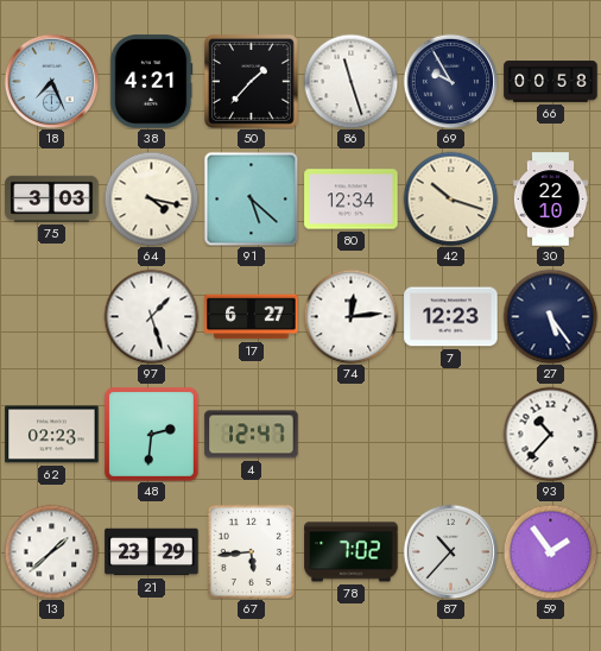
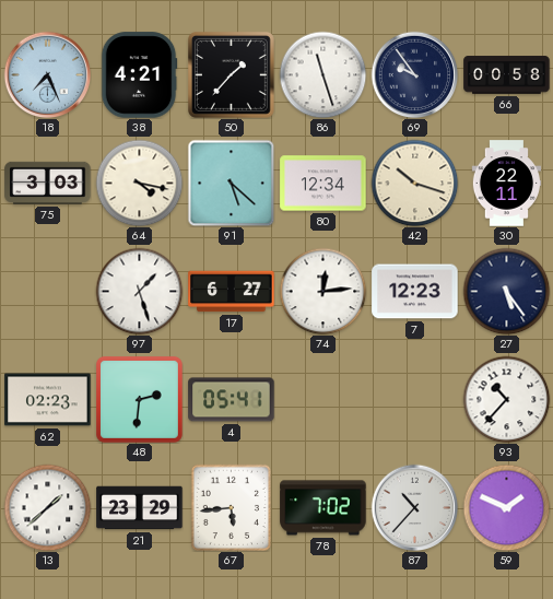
69: 9:55 -> 9:54
30: 22:10 -> 22:11
4: 12:47 -> 05:41
59: 1:54 -> 1:49
